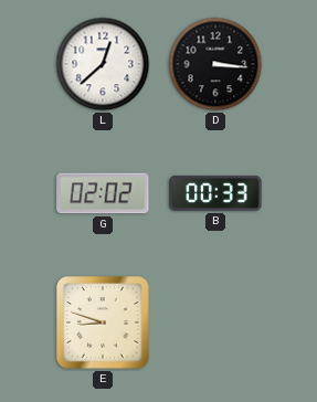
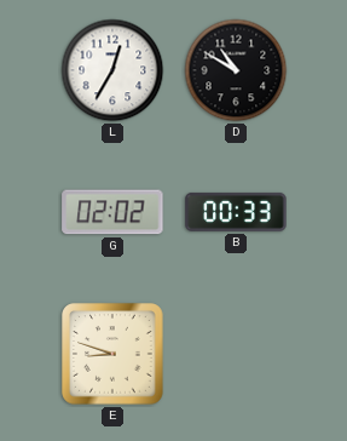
L: 12:38 -> 12:35
D: 3:16 -> 10:50
